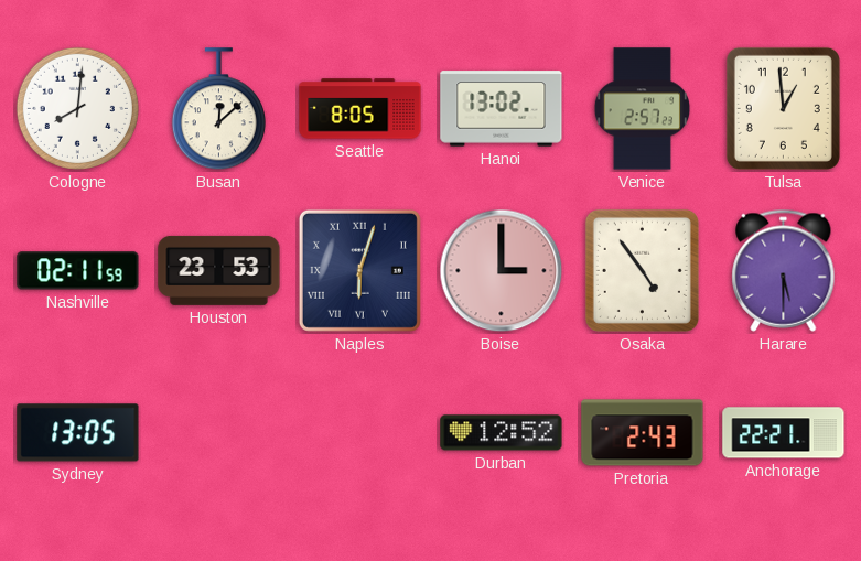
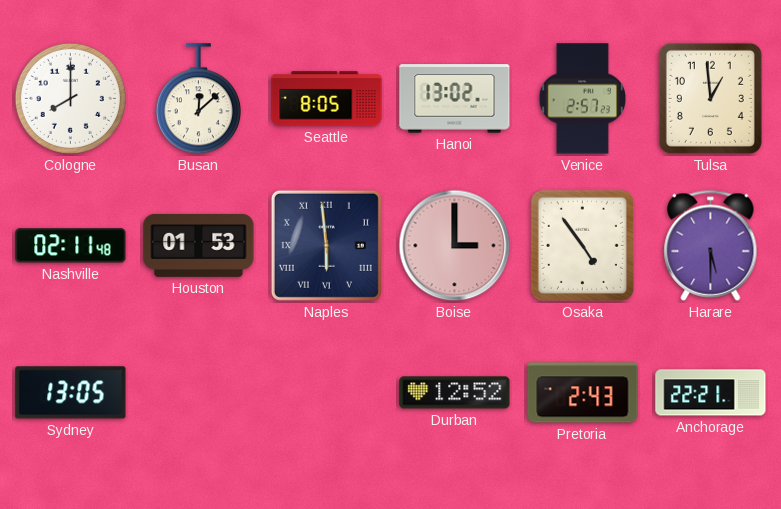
Cologne: 8:01 -> 8:00
Nashville: 02:11:59 -> 02:11:48
Houston: 23:53 -> 01:53
Naples: 6:03 -> 5:59
